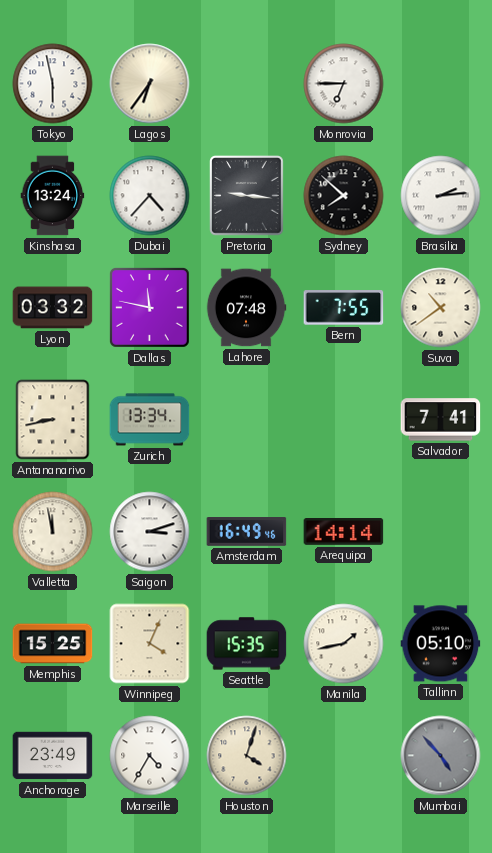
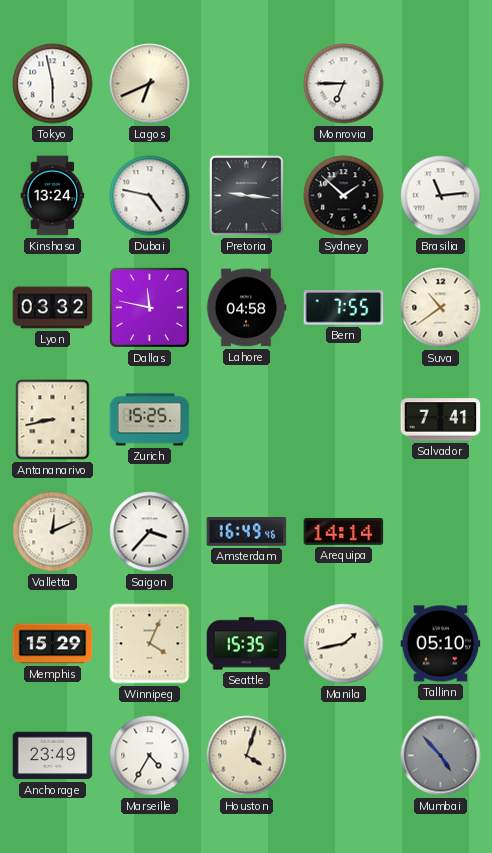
Lagos: 6:36 -> 6:41
Dubai: 4:37 -> 4:47
Sydney: 7:52 -> 1:52
Brasilia: 2:14 -> 11:14
Lahore: 07:48 -> 04:58
Zurich: 13:34 -> 15:25
Valletta: 11:58 -> 12:11
Saigon: 3:12 -> 3:37
Memphis: 15:25 -> 15:29
